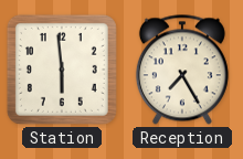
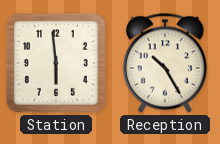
Reception: 7:25 -> 10:25
